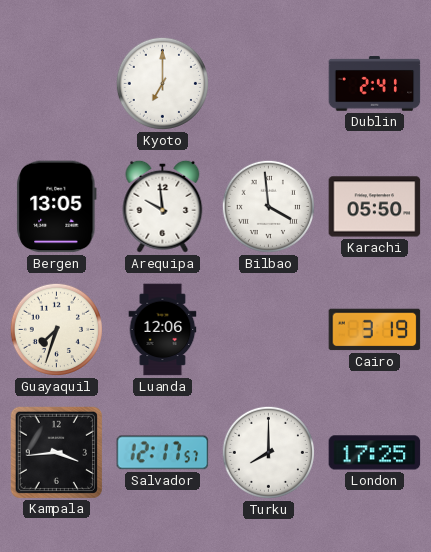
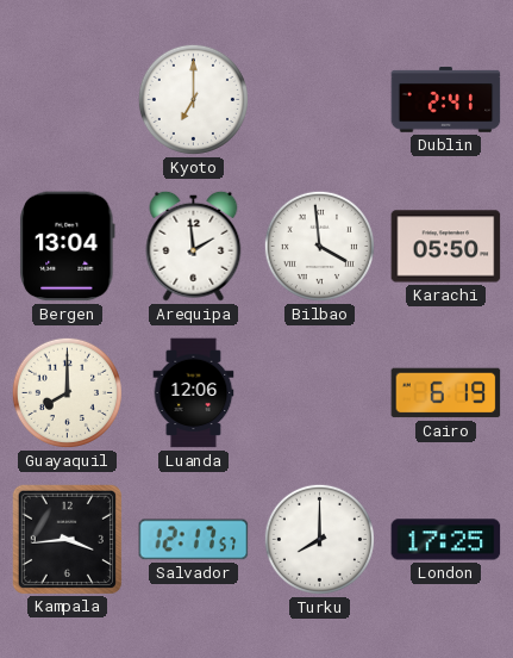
Bergen: 13:05 -> 13:04
Arequipa: 9:59 -> 1:59
Guayaquil: 7:33 -> 8:00
Cairo: 3:19 -> 6:19
